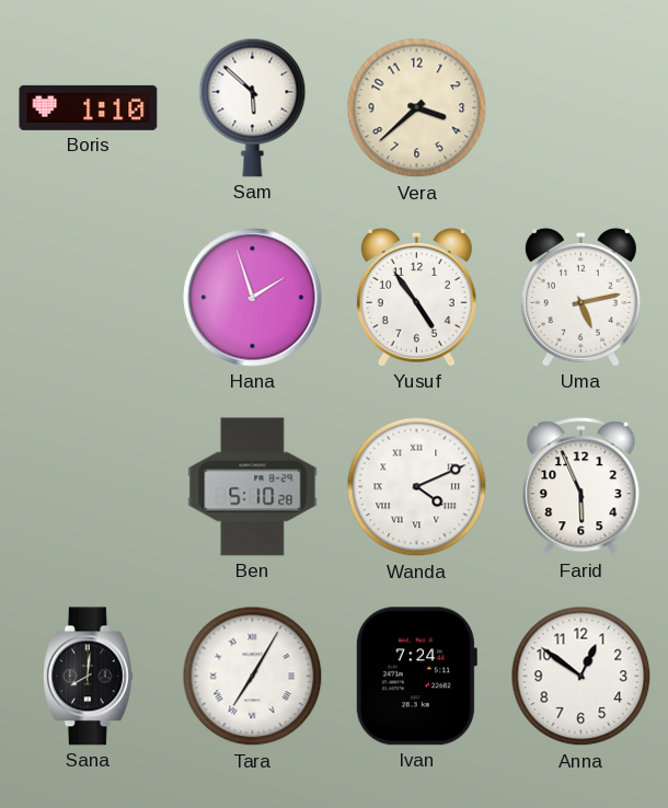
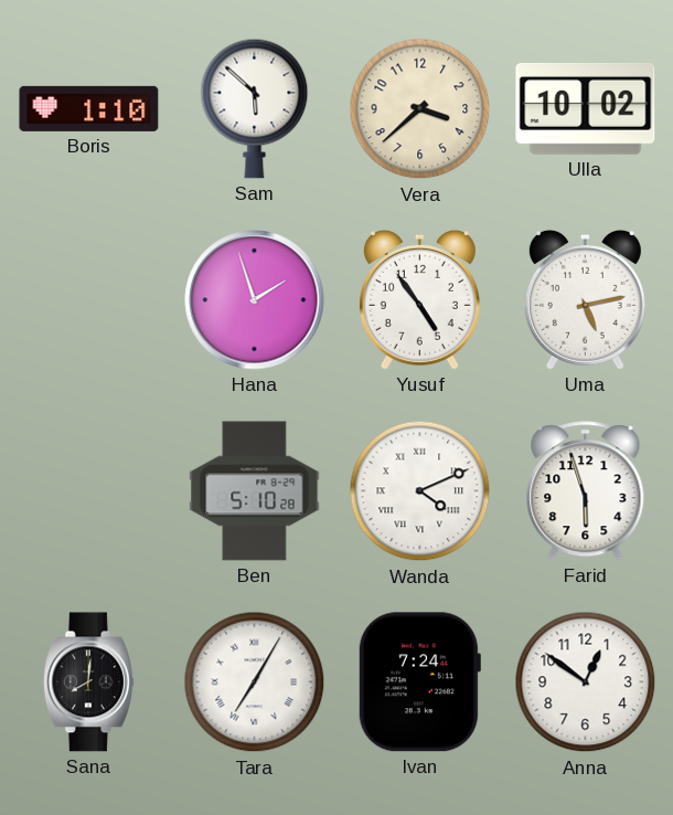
Ulla: none -> 10:02
Farid: 5:56 -> 5:57
